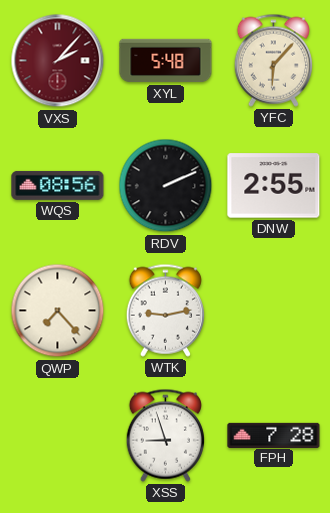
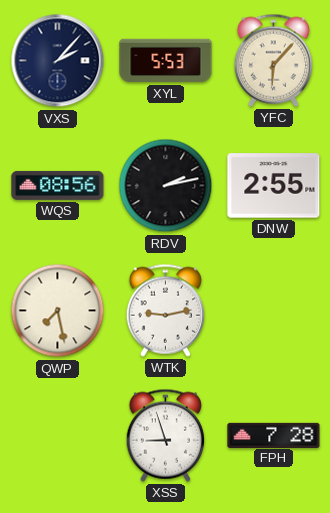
VXS dial: burgundy -> navy
XYL: 5:48 -> 5:53
RDV: 2:11 -> 2:13
QWP: 7:23 -> 7:28
